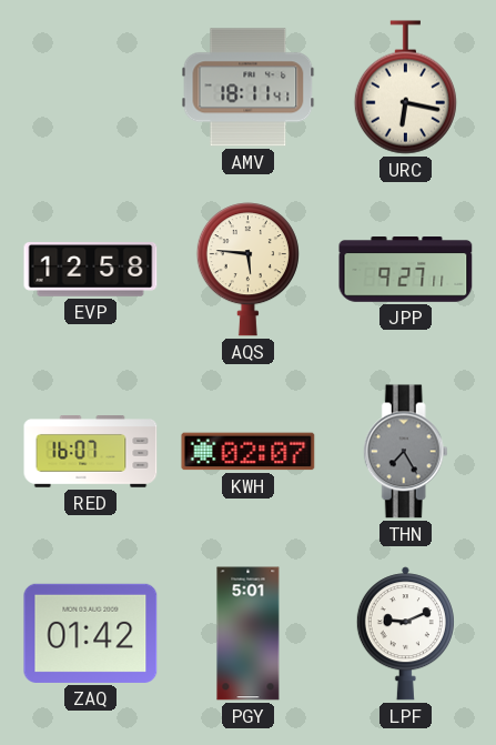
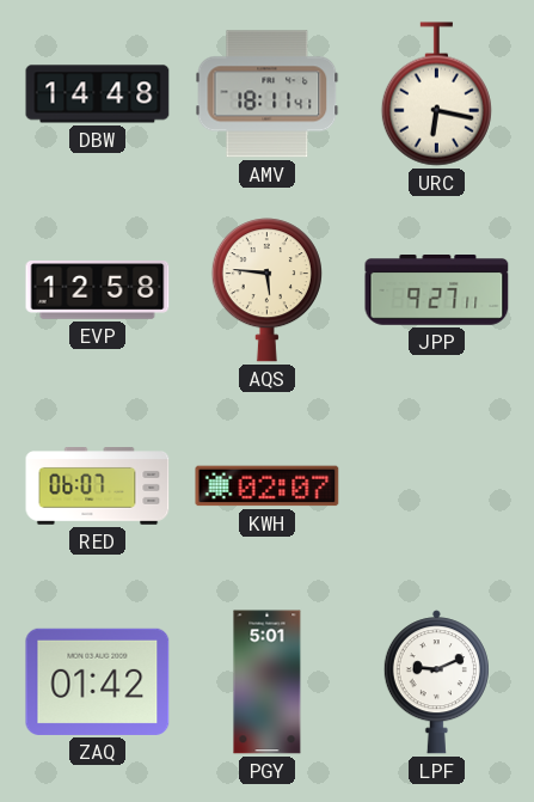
DBW: none -> 14:48
RED: 16:07 -> 06:07
THN: 7:25 -> none
